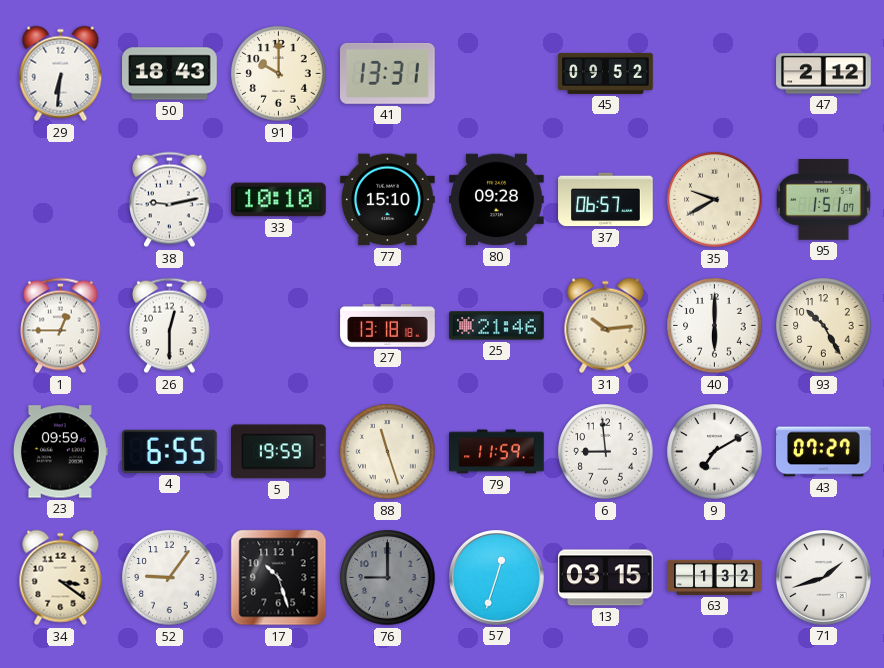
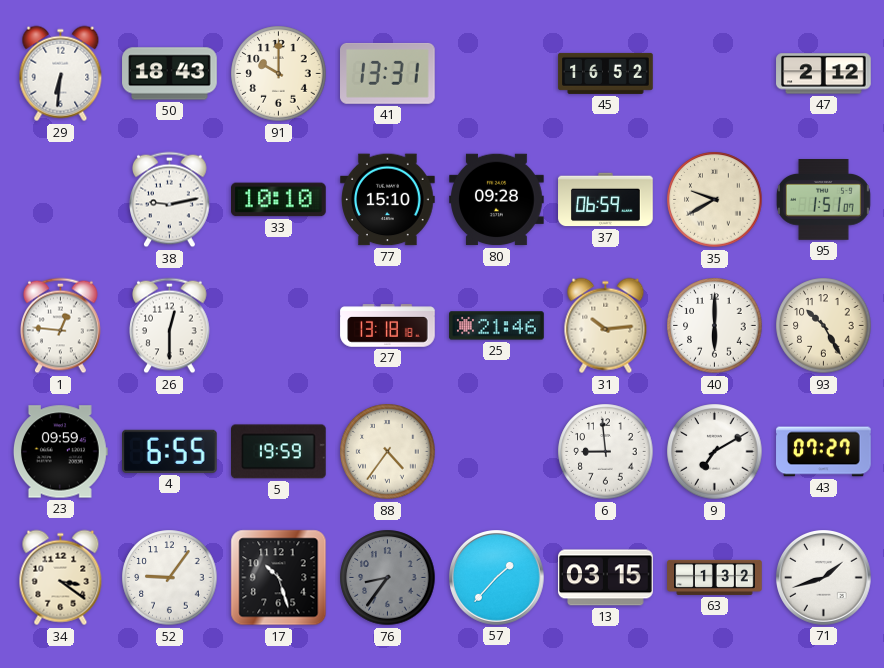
45: 09:52 -> 16:52
37: 06:57 -> 06:59
1: 12:45 -> 12:46
88: 11:27 -> 4:36
79: 11:59 -> none
76: 9:00 -> 8:36
57: 12:33 -> 1:37
